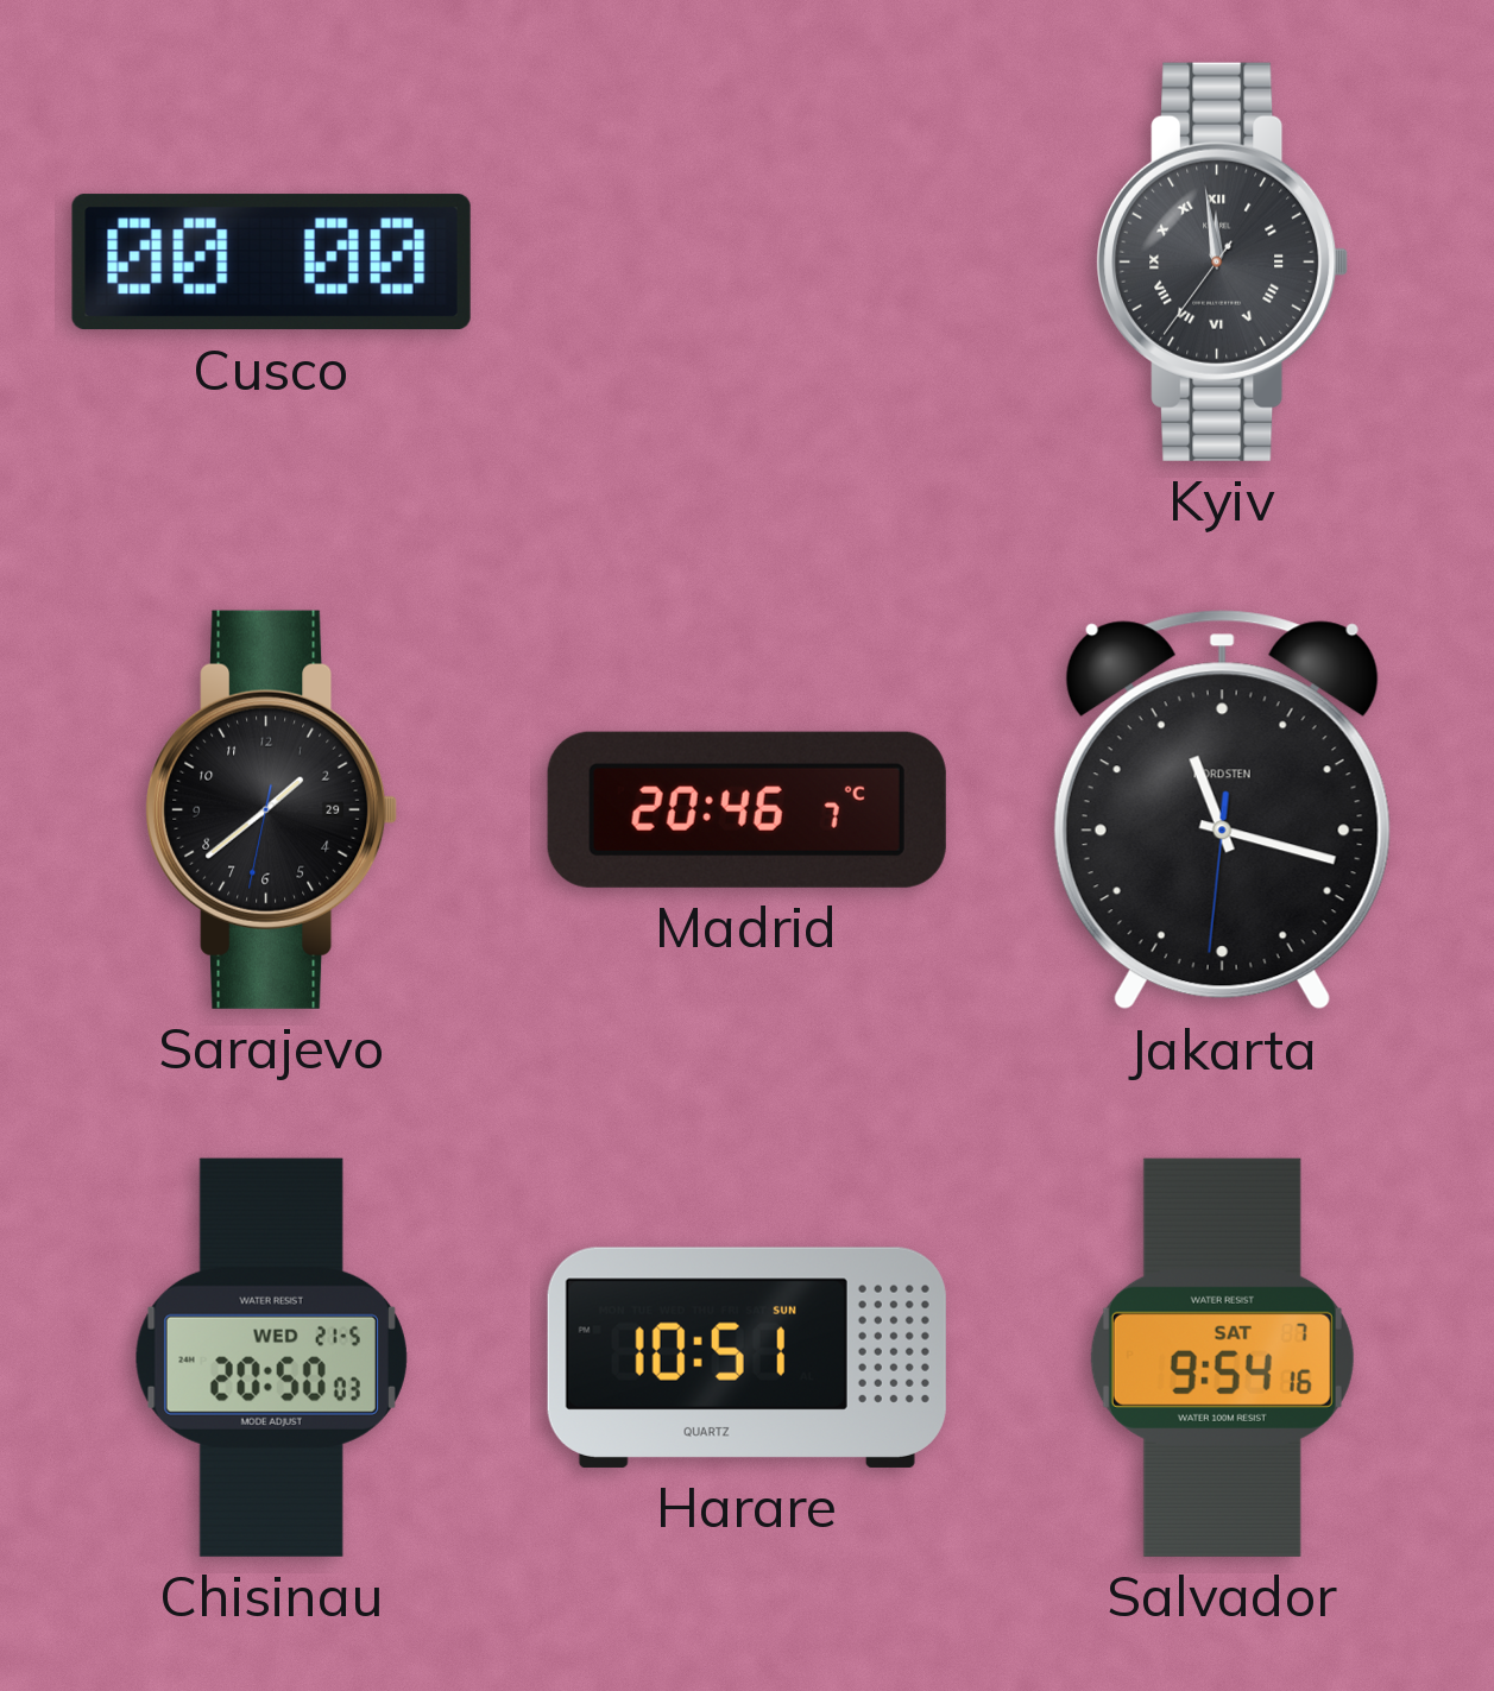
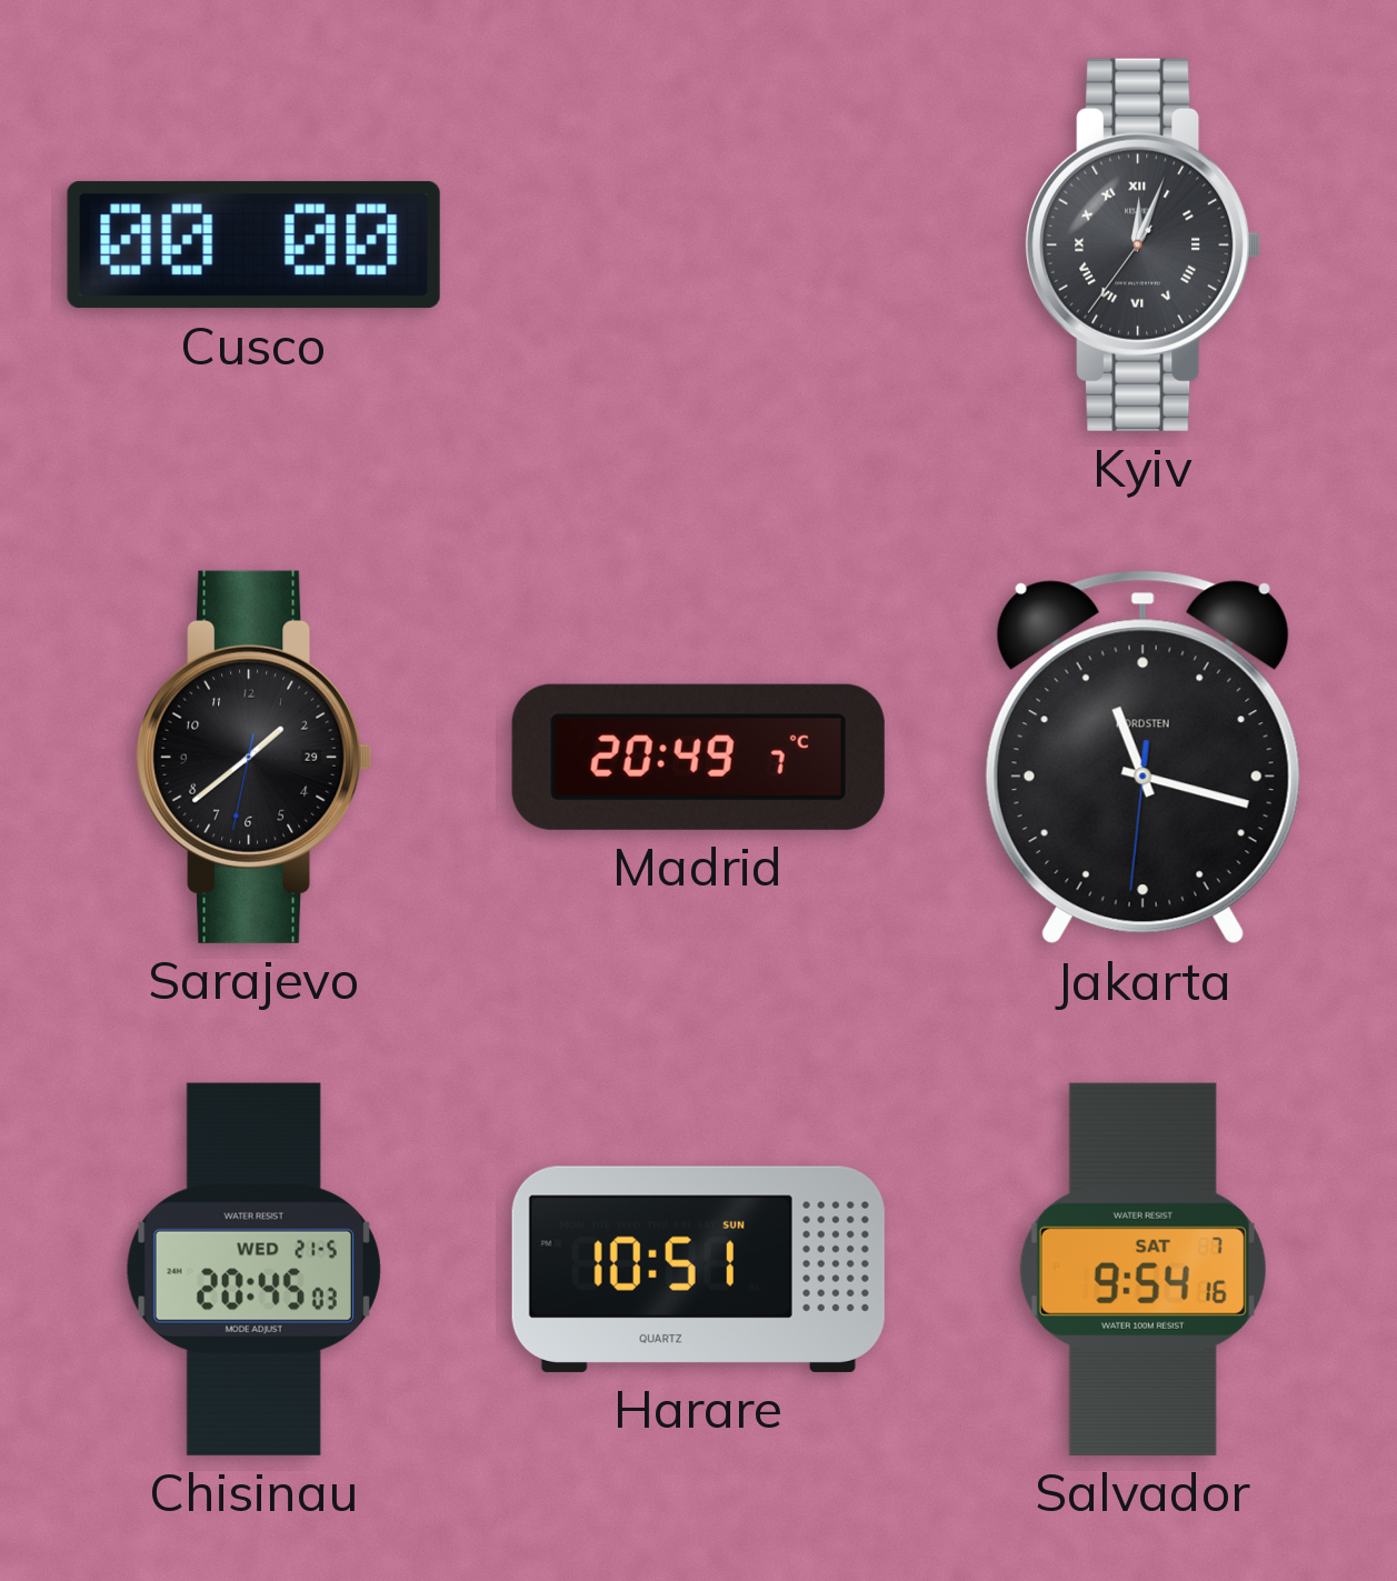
Kyiv: 11:58 -> 12:03
Madrid: 20:46 -> 20:49
Chisinau: 20:50 -> 20:45
